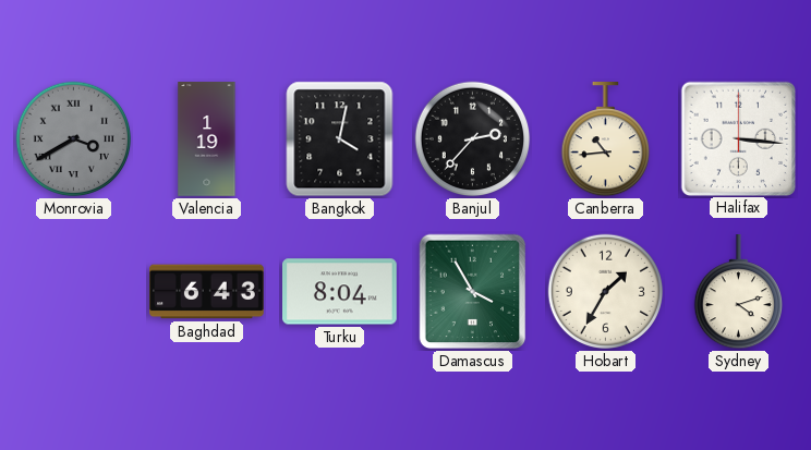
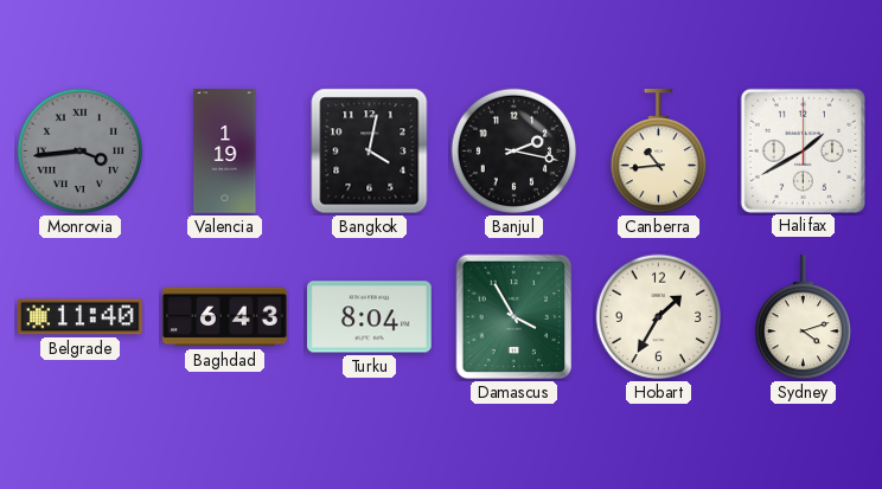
Monrovia: 3:40 -> 3:44
Banjul: 2:37 -> 2:17
Halifax: 3:16 -> 1:40
Belgrade: none -> 11:40
